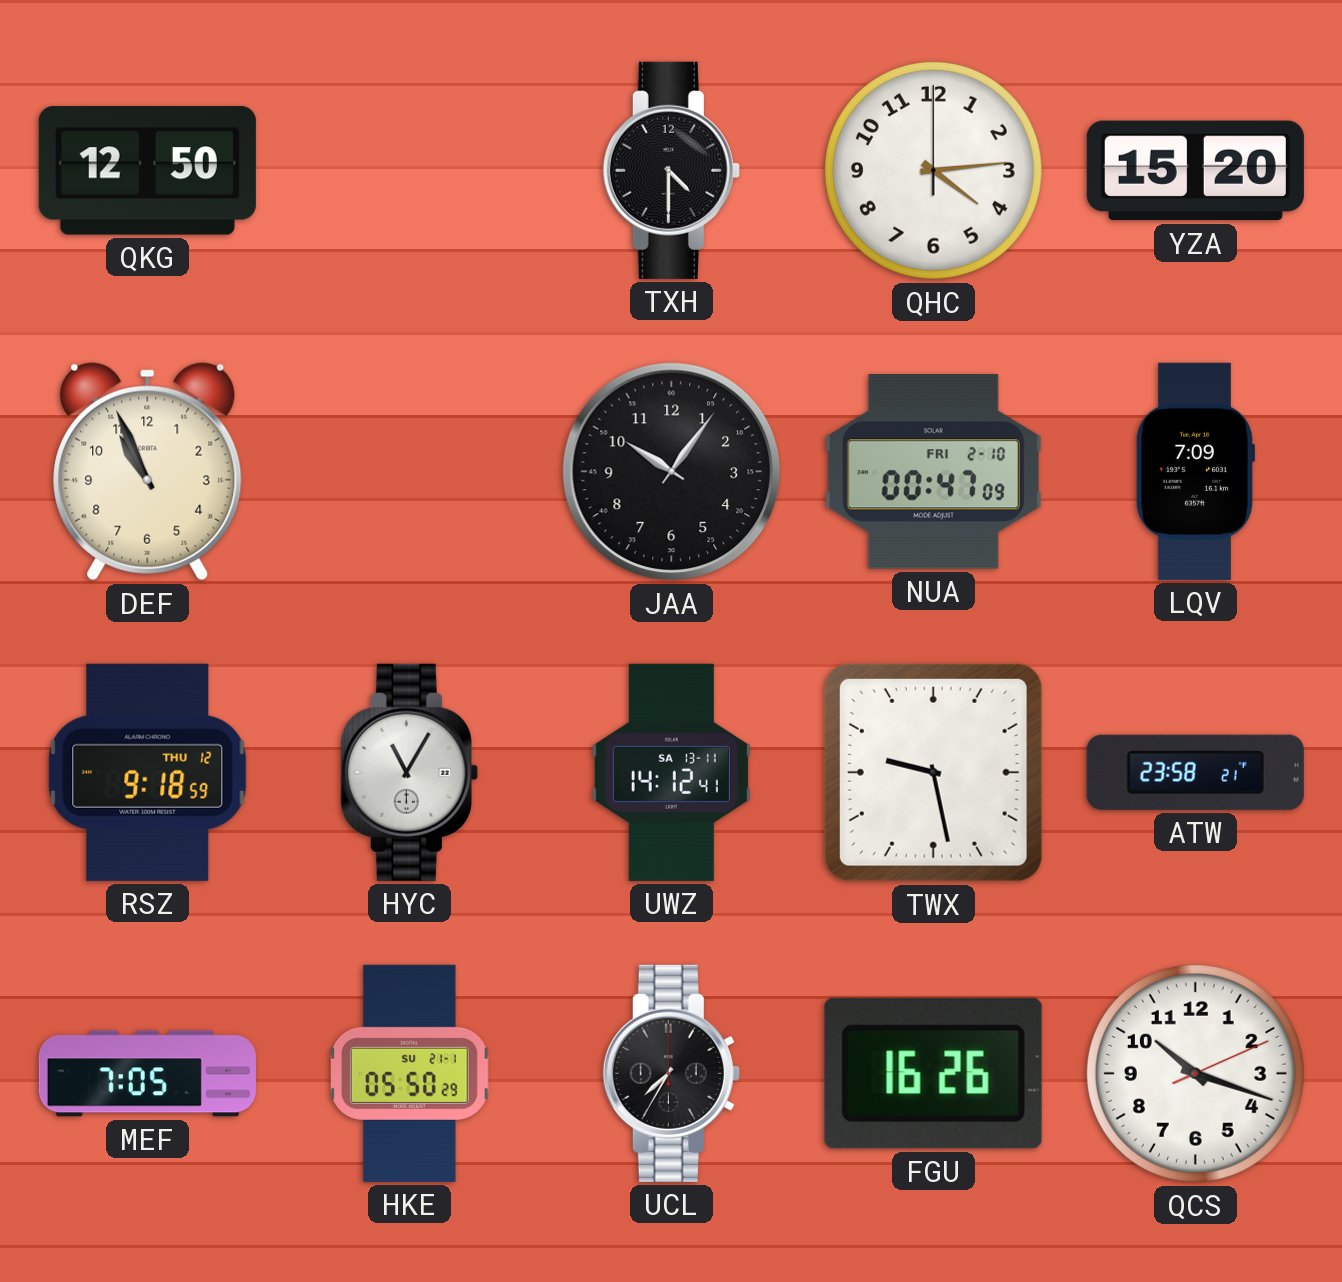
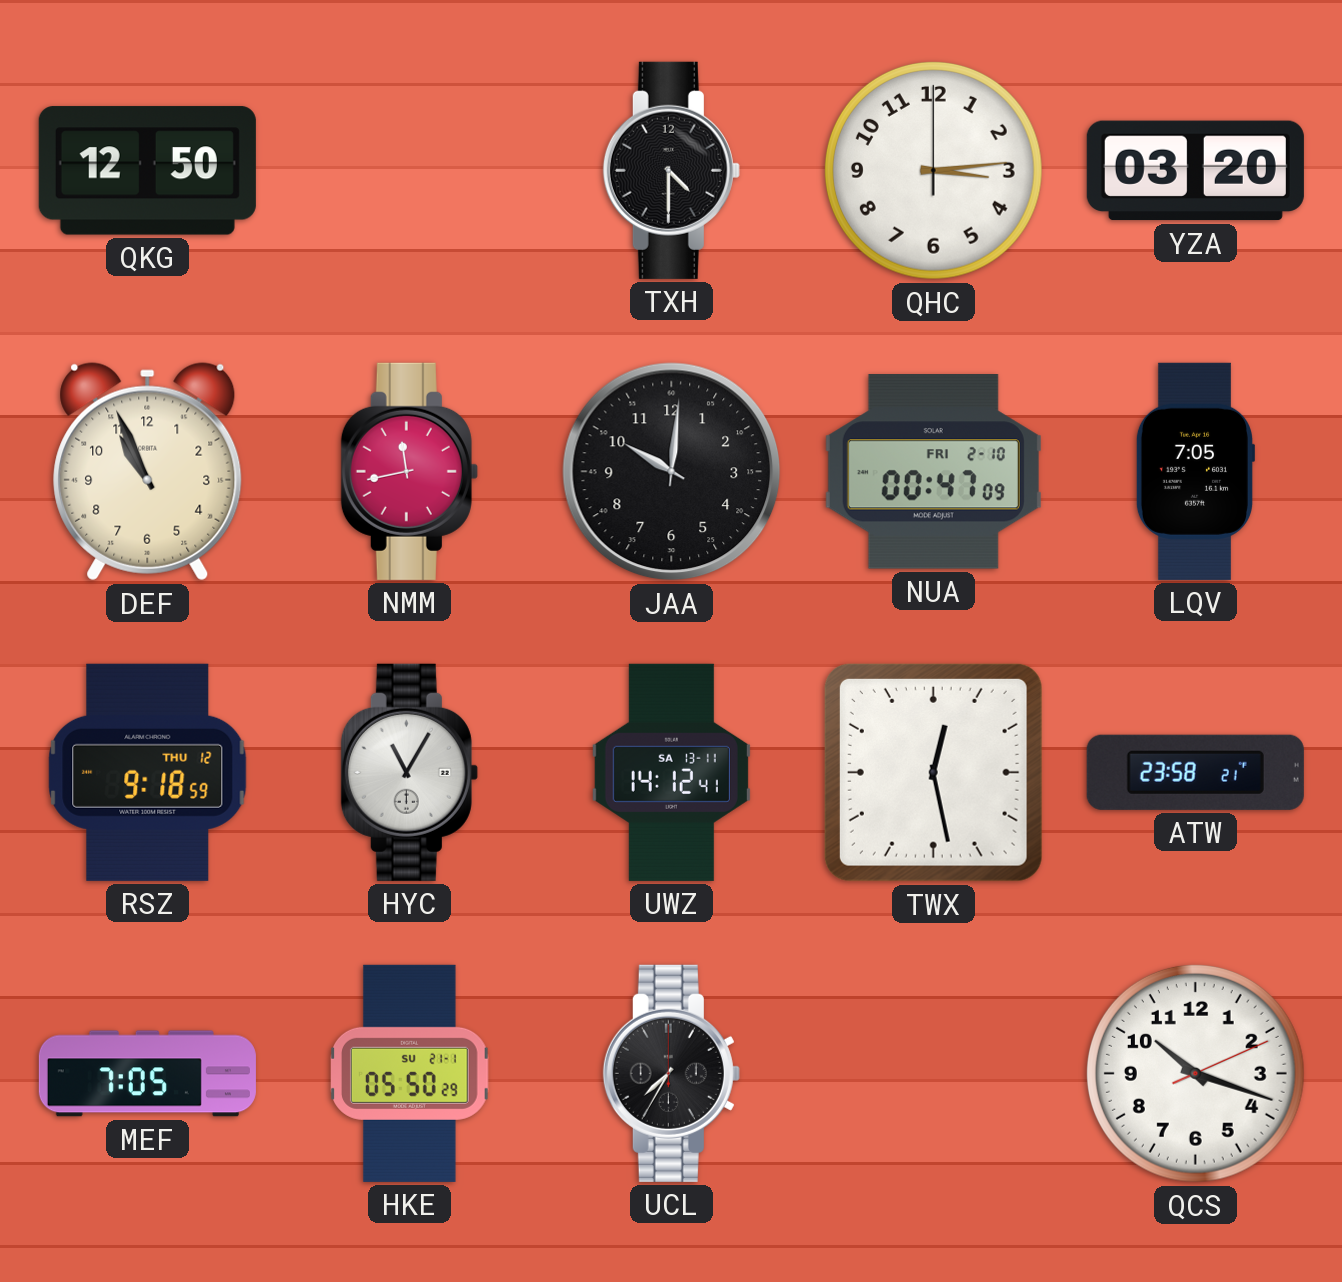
QHC: 4:14 -> 3:14
YZA: 15:20 -> 03:20
NMM: none -> 11:43
JAA: 10:06 -> 10:01
LQV: 7:09 -> 7:05
TWX: 9:28 -> 12:28
FGU: 16:26 -> none
